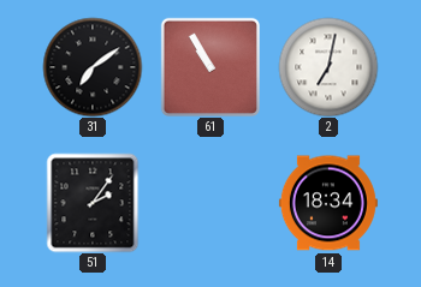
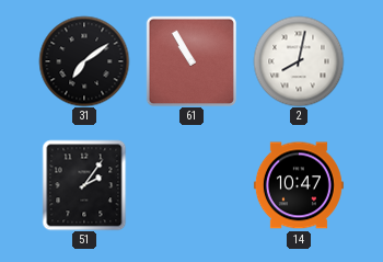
2: 7:02 -> 8:02
14: 18:34 -> 10:47
